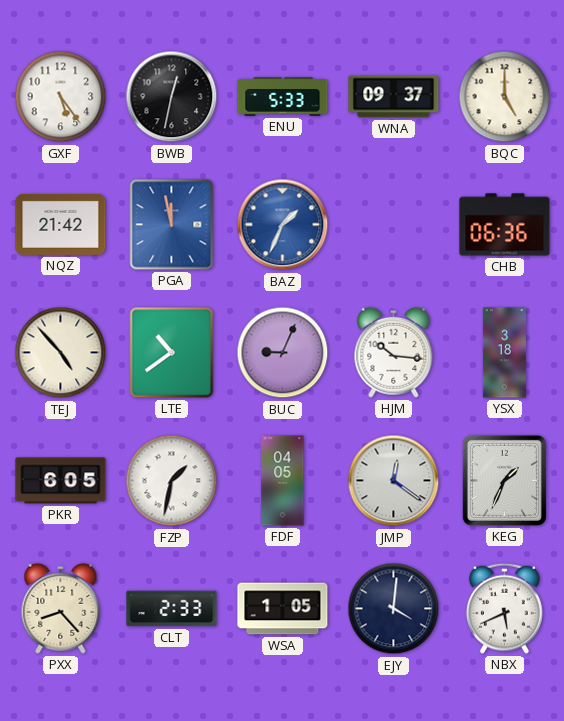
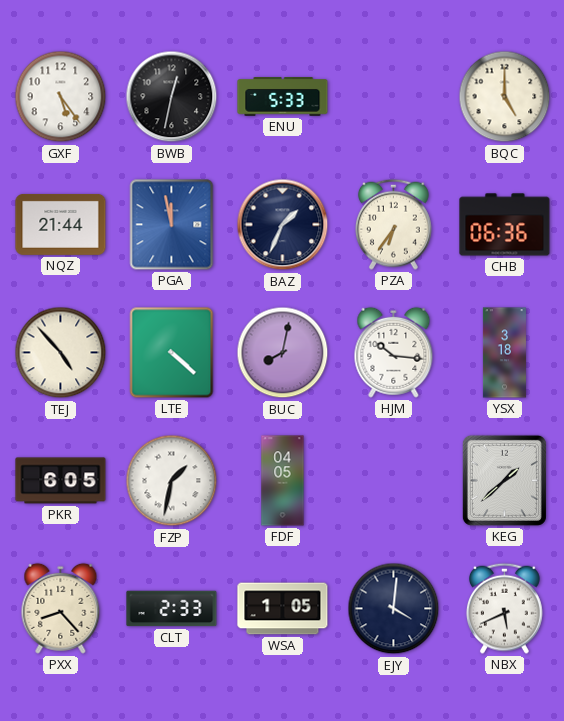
WNA: 09:37 -> none
NQZ: 21:42 -> 21:44
BAZ dial: blue -> navy
PZA: none -> 6:36
LTE: 10:39 -> 4:22
BUC: 9:04 -> 8:02
JMP: 12:21 -> none
KEG: 1:34 -> 1:38
